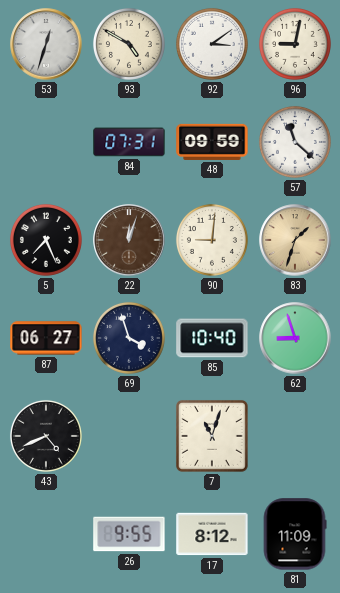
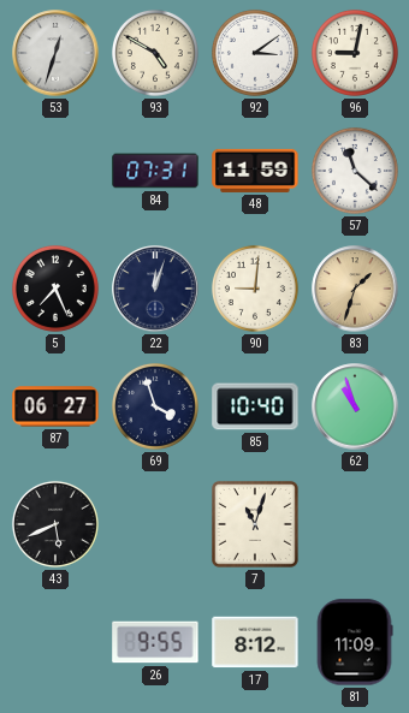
48: 09:59 -> 11:59
22 dial: brown -> navy
62: 8:57 -> 10:57
43: 4:41 -> 5:41
